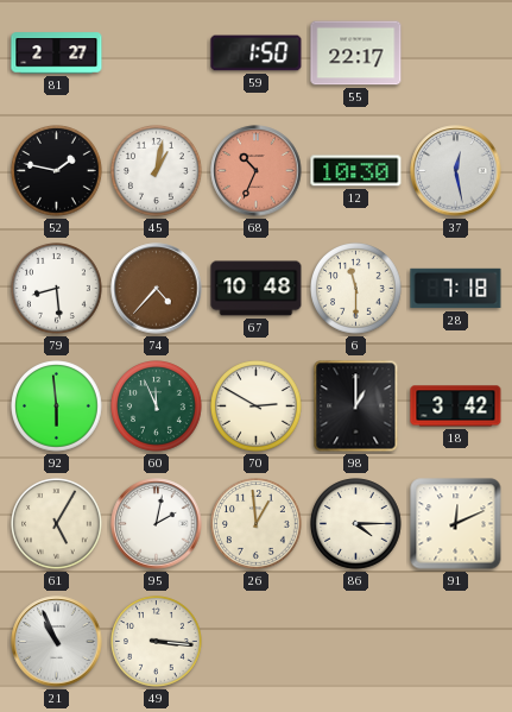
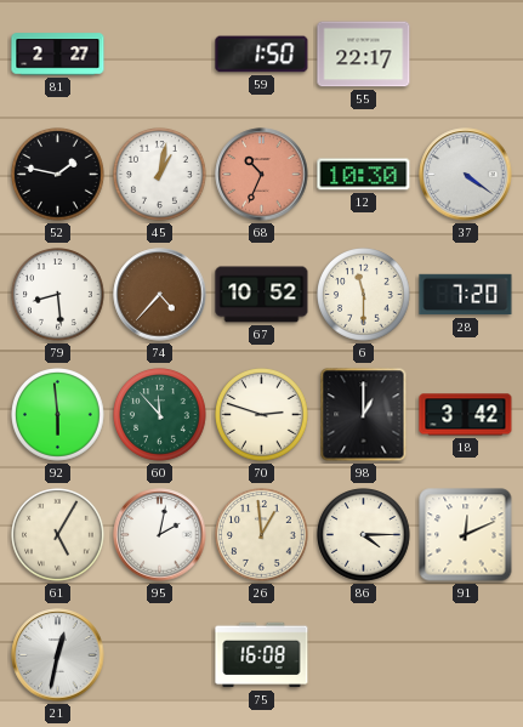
37: 12:28 -> 4:21
67: 10:48 -> 10:52
28: 7:18 -> 7:20
60: 11:56 -> 11:53
70: 2:50 -> 2:48
21: 10:56 -> 12:32
49: 3:16 -> none
75: none -> 16:08
